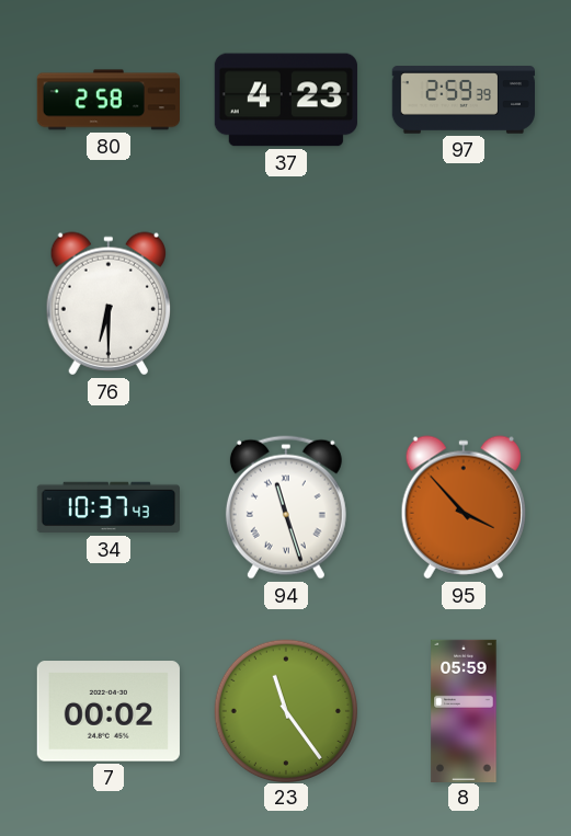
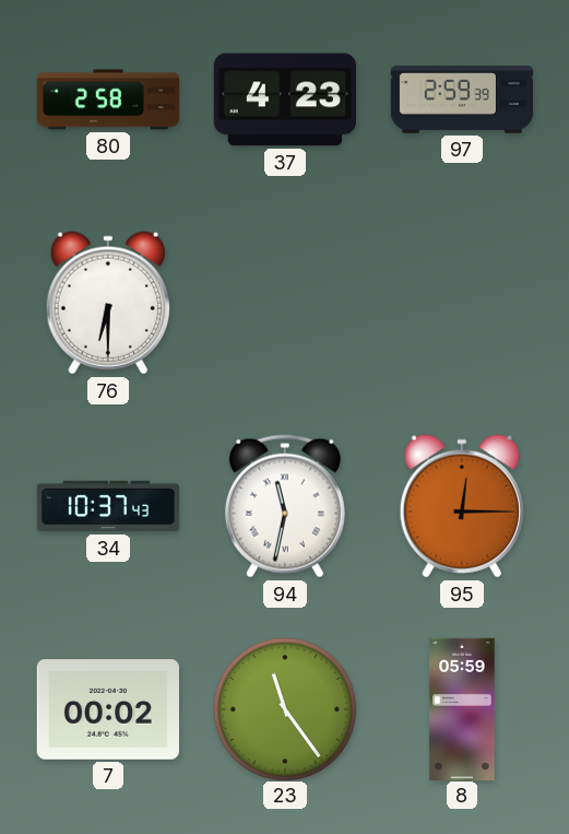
94: 11:27 -> 11:32
95: 3:53 -> 12:15
